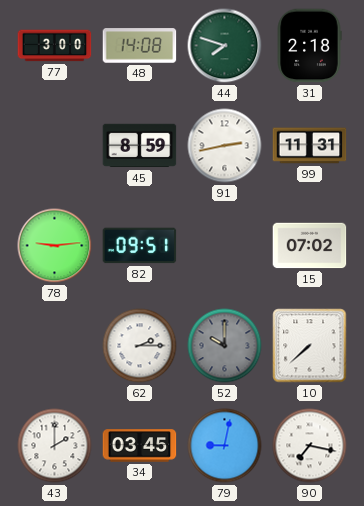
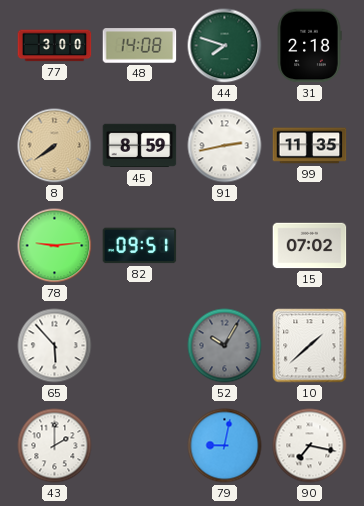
8: none -> 7:39
99: 11:31 -> 11:35
65: none -> 5:53
62: 2:15 -> none
52: 10:00 -> 10:05
10: 7:38 -> 1:38
34: 03:45 -> none
